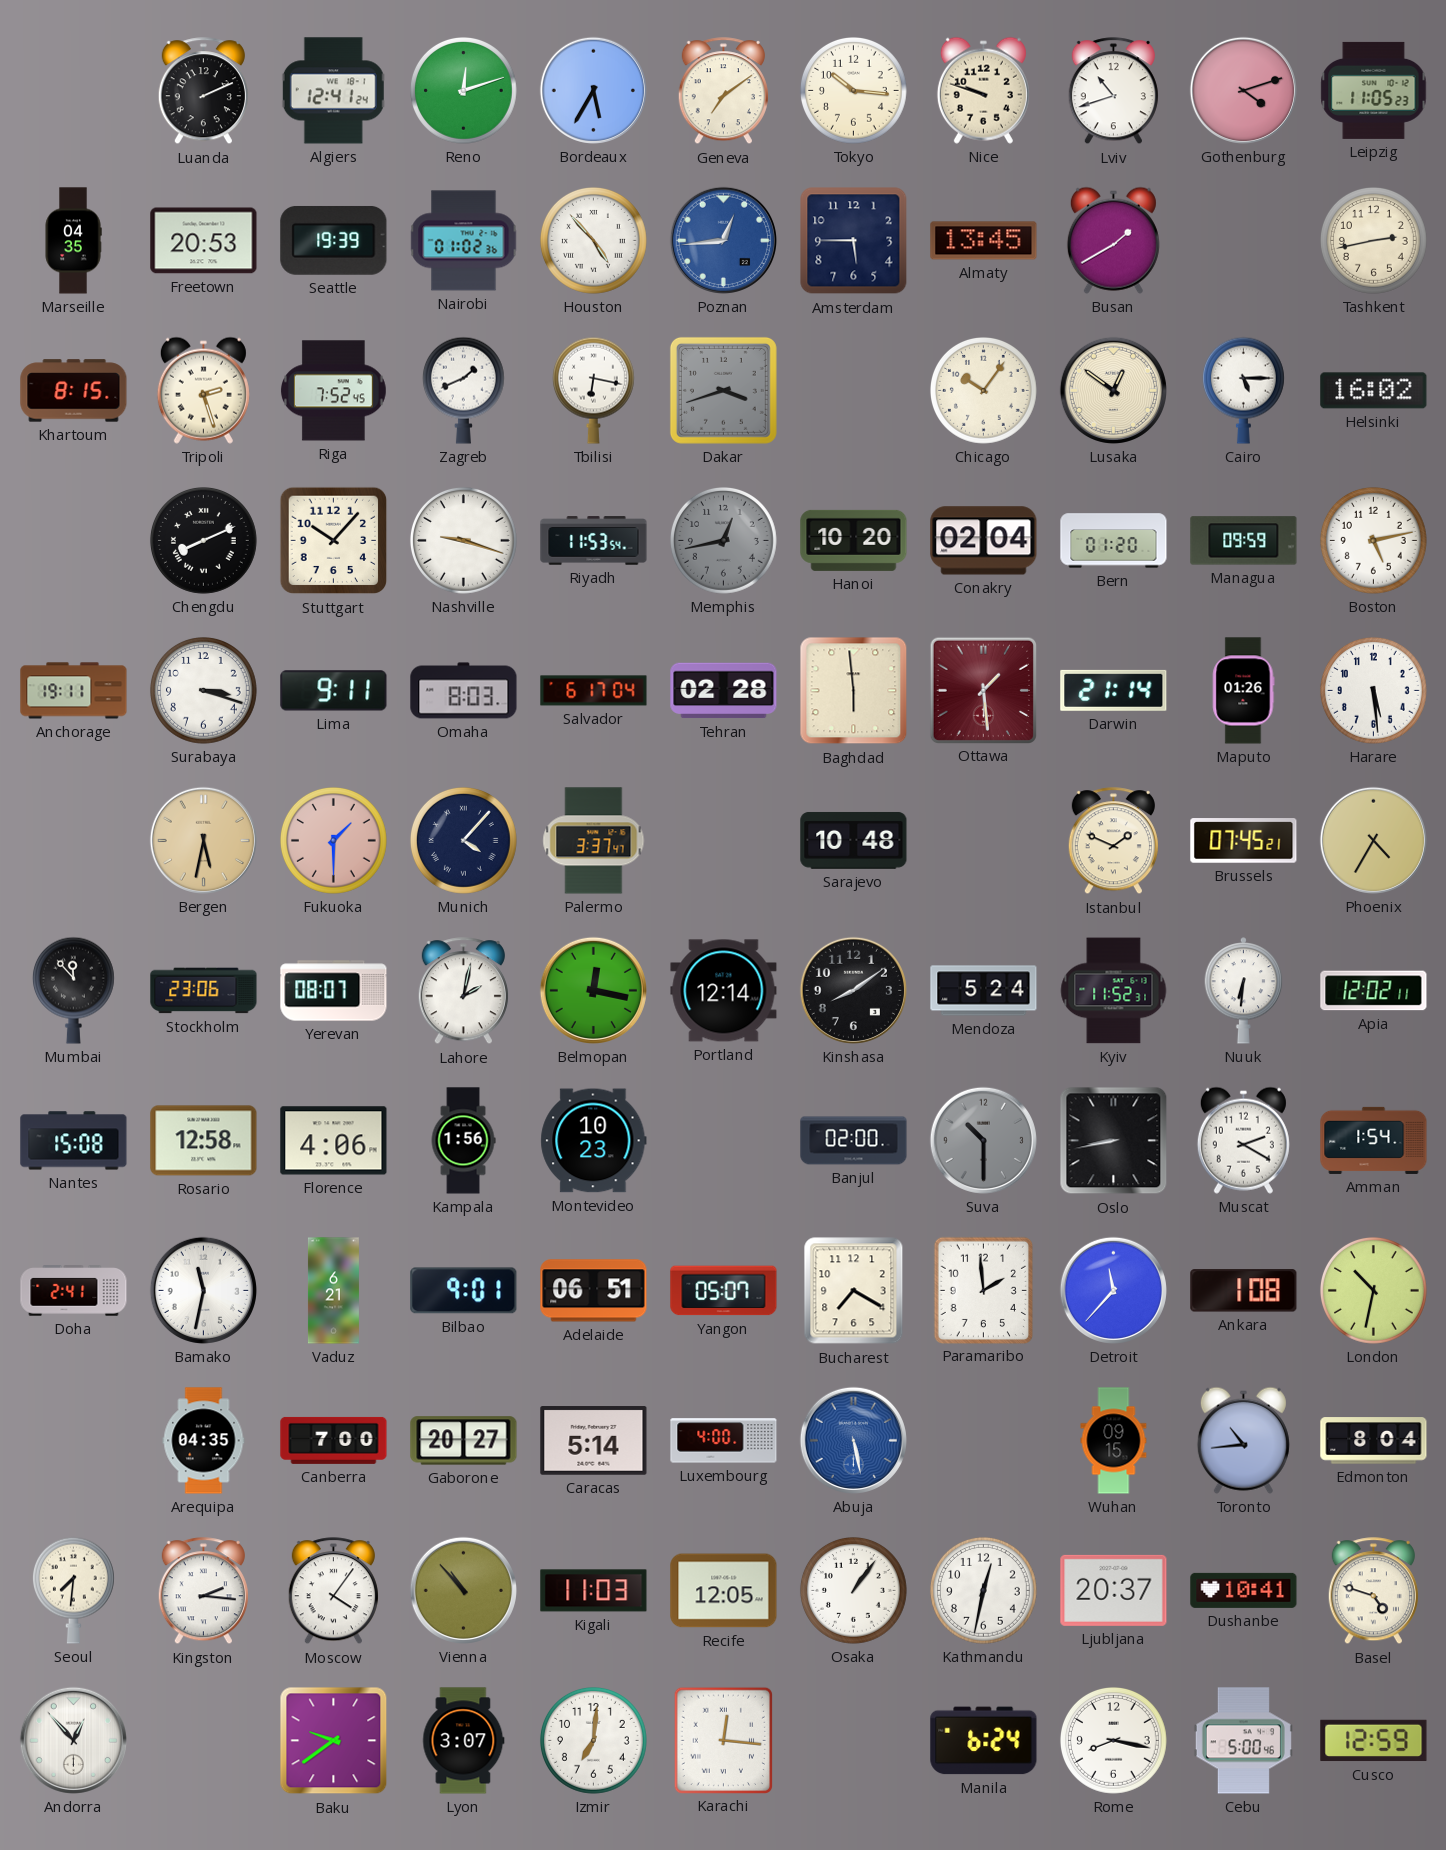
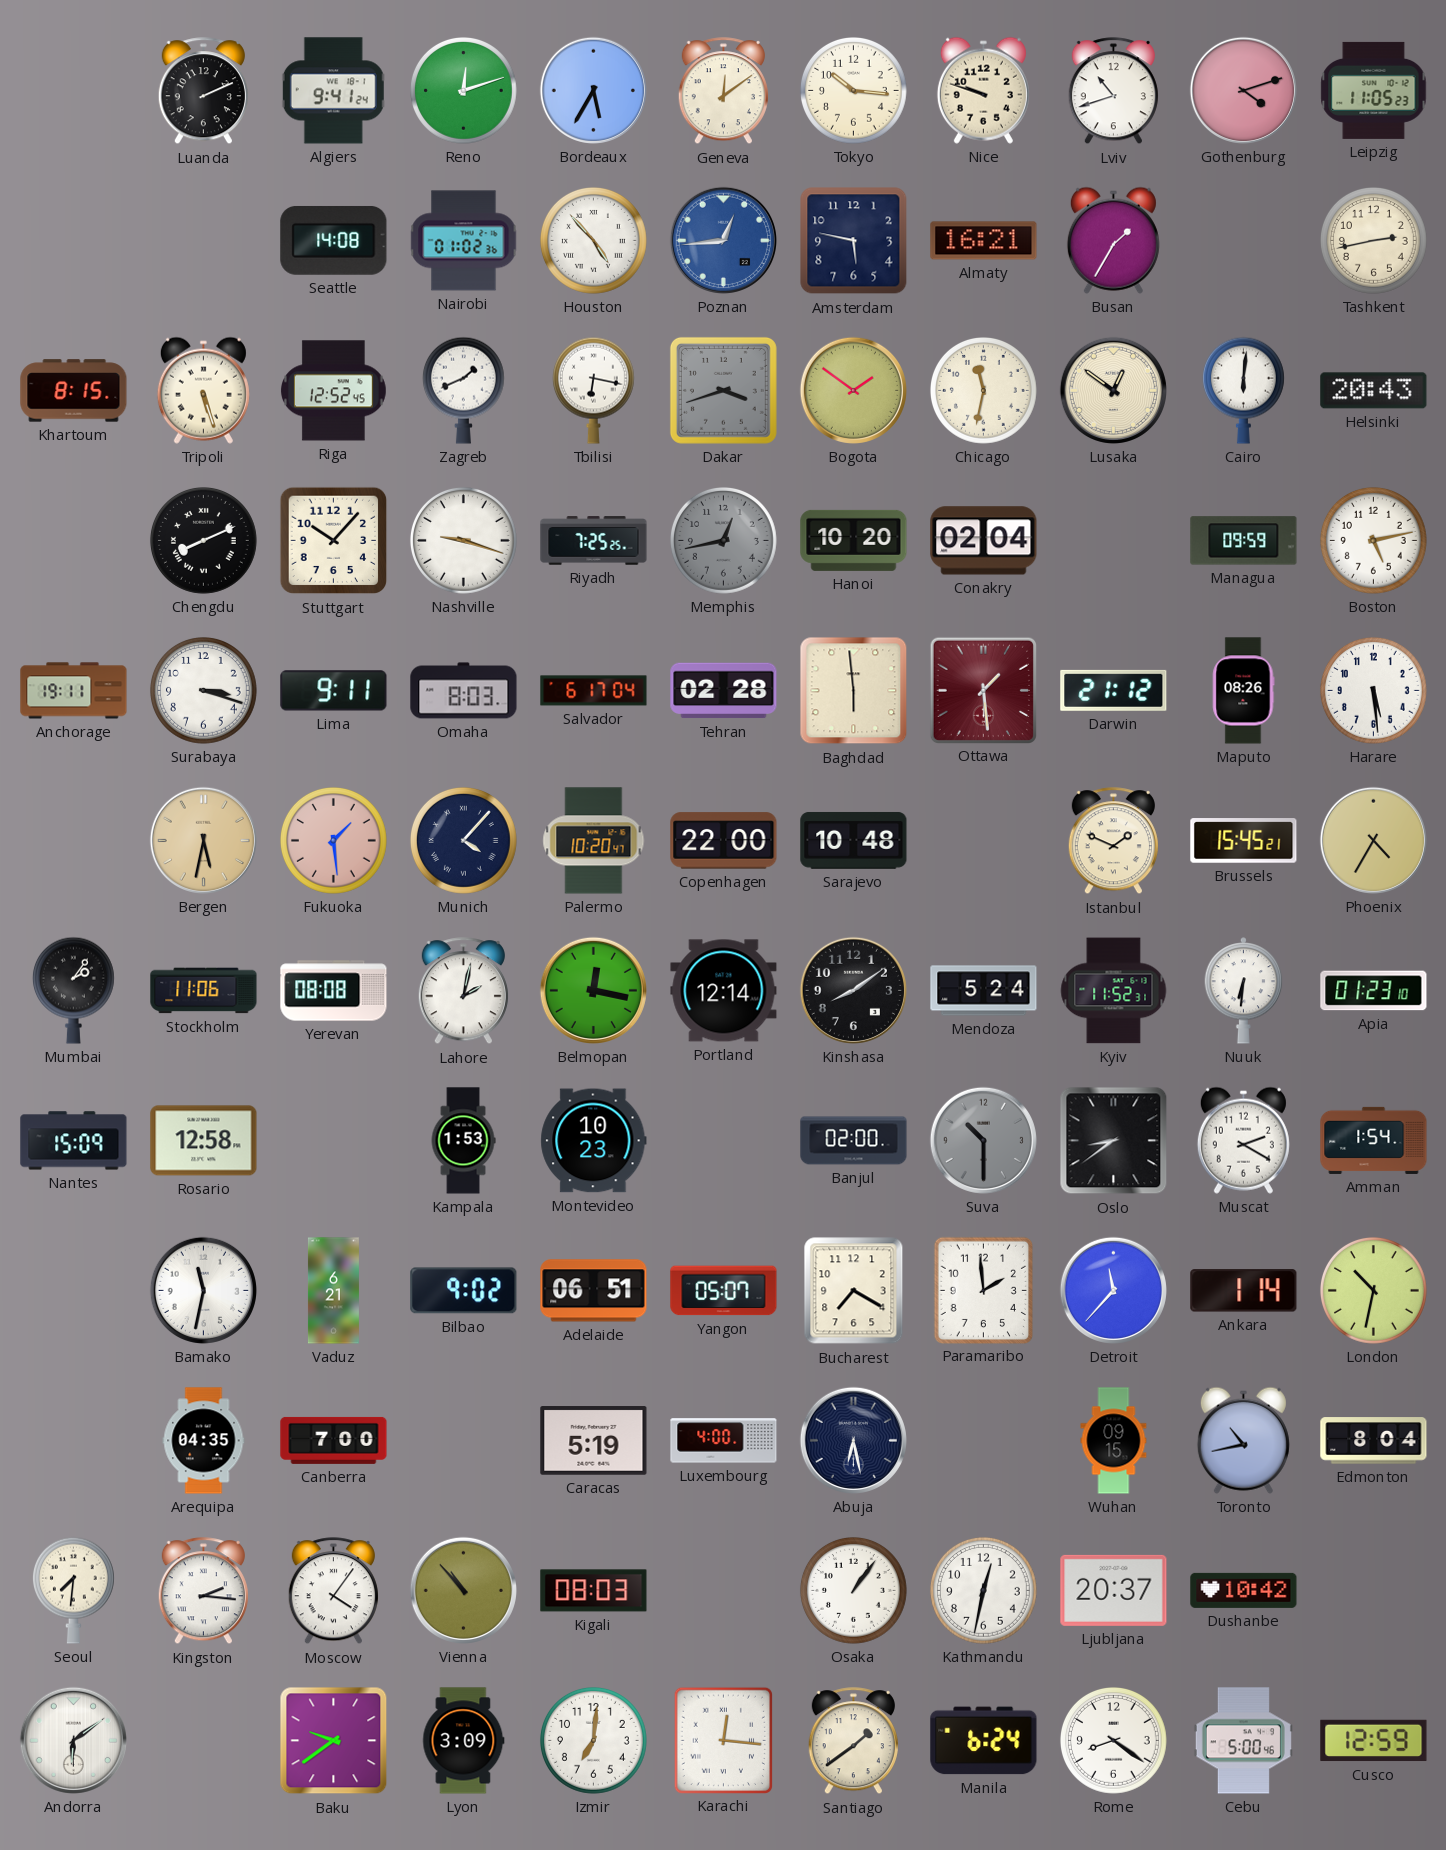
Algiers: 12:41 -> 9:41
Geneva: 7:09 -> 12:09
Marseille: 04:35 -> none
Freetown: 20:53 -> none
Seattle: 19:39 -> 14:08
Amsterdam: 5:45 -> 5:47
Almaty: 13:45 -> 16:21
Busan: 1:40 -> 1:35
Tripoli: 2:27 -> 5:27
Riga: 7:52 -> 12:52
Bogota: none -> 1:51
Chicago: 10:06 -> 11:32
Cairo: 5:15 -> 6:01
Helsinki: 16:02 -> 20:43
Riyadh: 11:53 -> 7:25
Bern: 01:20 -> none
Darwin: 21:14 -> 21:12
Maputo: 01:26 -> 08:26
Fukuoka: 1:30 -> 1:29
Palermo: 3:37 -> 10:20
Copenhagen: none -> 22:00
Brussels: 07:45 -> 15:45
Mumbai: 11:53 -> 2:06
Stockholm: 23:06 -> 11:06
Yerevan: 08:07 -> 08:08
Apia: 12:02 -> 01:23
Nantes: 15:08 -> 15:09
Florence: 4:06 -> none
Kampala: 1:56 -> 1:53
Oslo: 8:43 -> 8:39
Doha: 2:41 -> none
Bilbao: 9:01 -> 9:02
Ankara: 1:08 -> 1:14
Gaborone: 20:27 -> none
Caracas: 5:14 -> 5:19
Abuja: 5:28 -> 6:28
Abuja dial: blue -> navy
Toronto: 10:44 -> 10:43
Kigali: 11:03 -> 08:03
Recife: 12:05 -> none
Dushanbe: 10:41 -> 10:42
Basel: 4:48 -> none
Andorra: 12:53 -> 6:09
Lyon: 3:07 -> 3:09
Santiago: none -> 1:39
Rome: 8:17 -> 8:21
